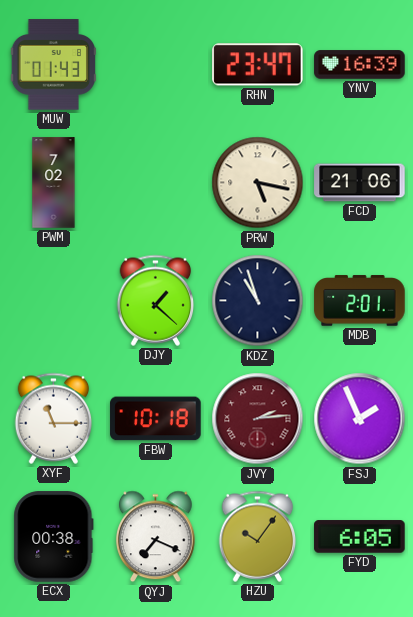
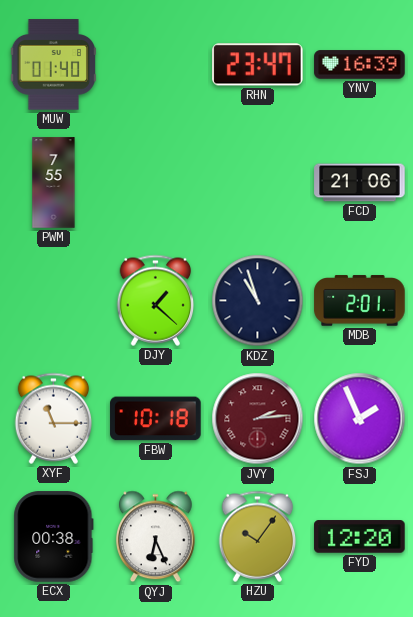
MUW: 01:43 -> 01:40
PWM: 7:02 -> 7:55
PRW: 5:17 -> none
QYJ: 7:19 -> 6:26
FYD: 6:05 -> 12:20
